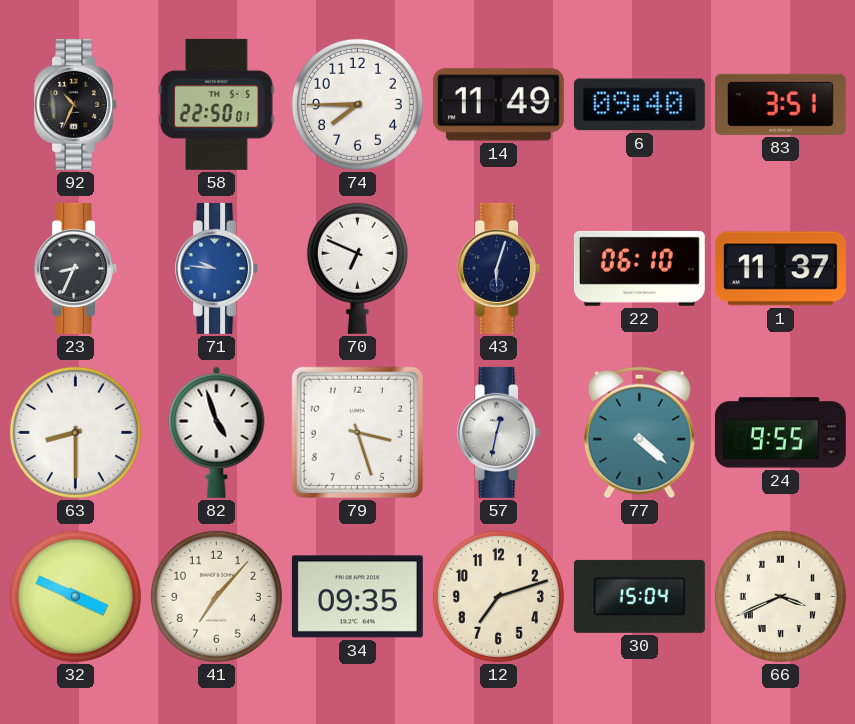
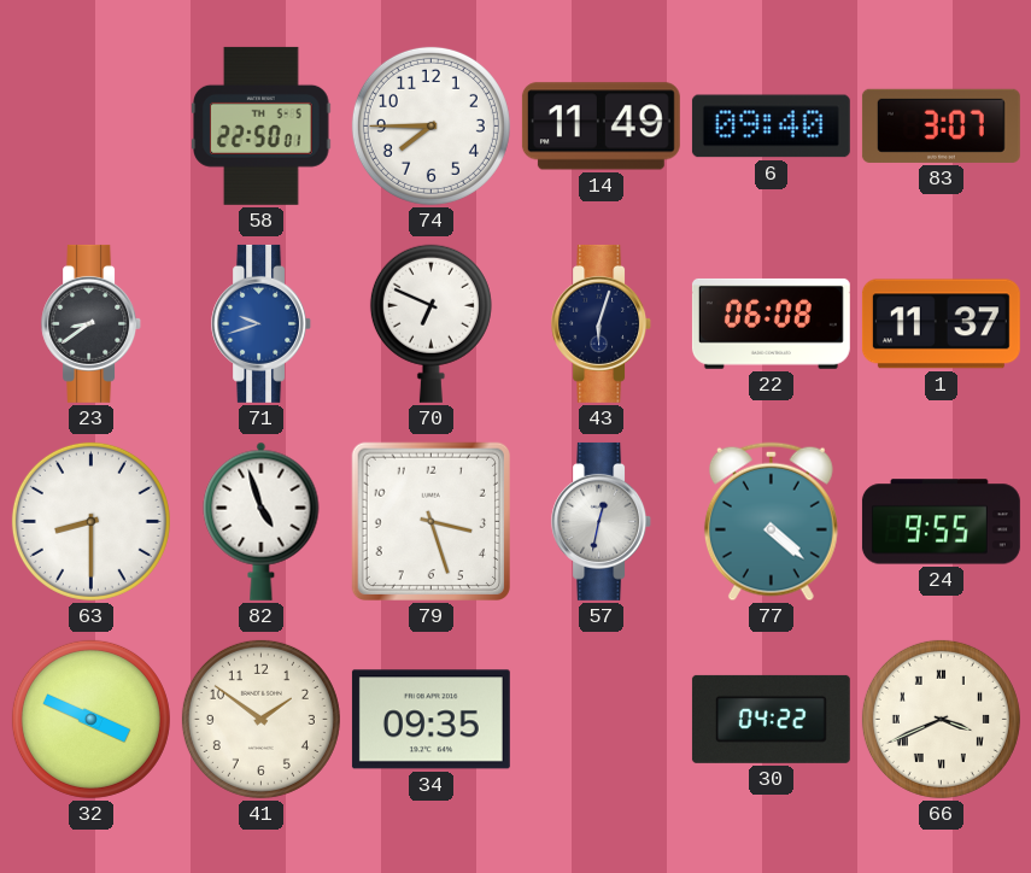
92: 10:34 -> none
83: 3:51 -> 3:07
23: 8:34 -> 8:39
71: 9:46 -> 9:42
22: 06:10 -> 06:08
41: 7:07 -> 1:51
12: 7:12 -> none
30: 15:04 -> 04:22
